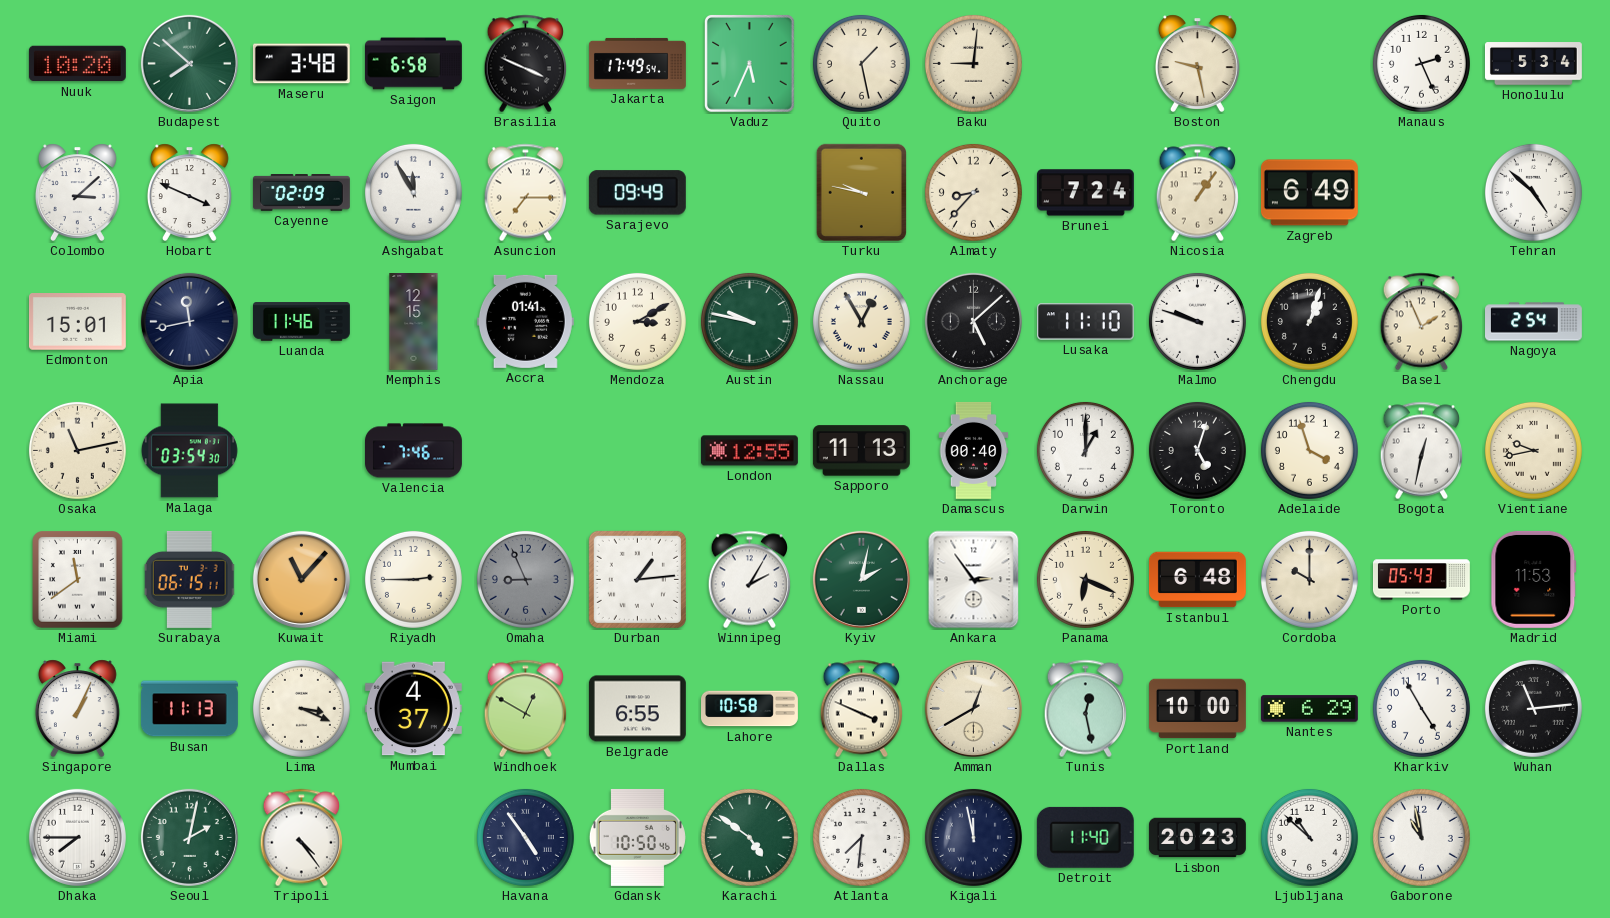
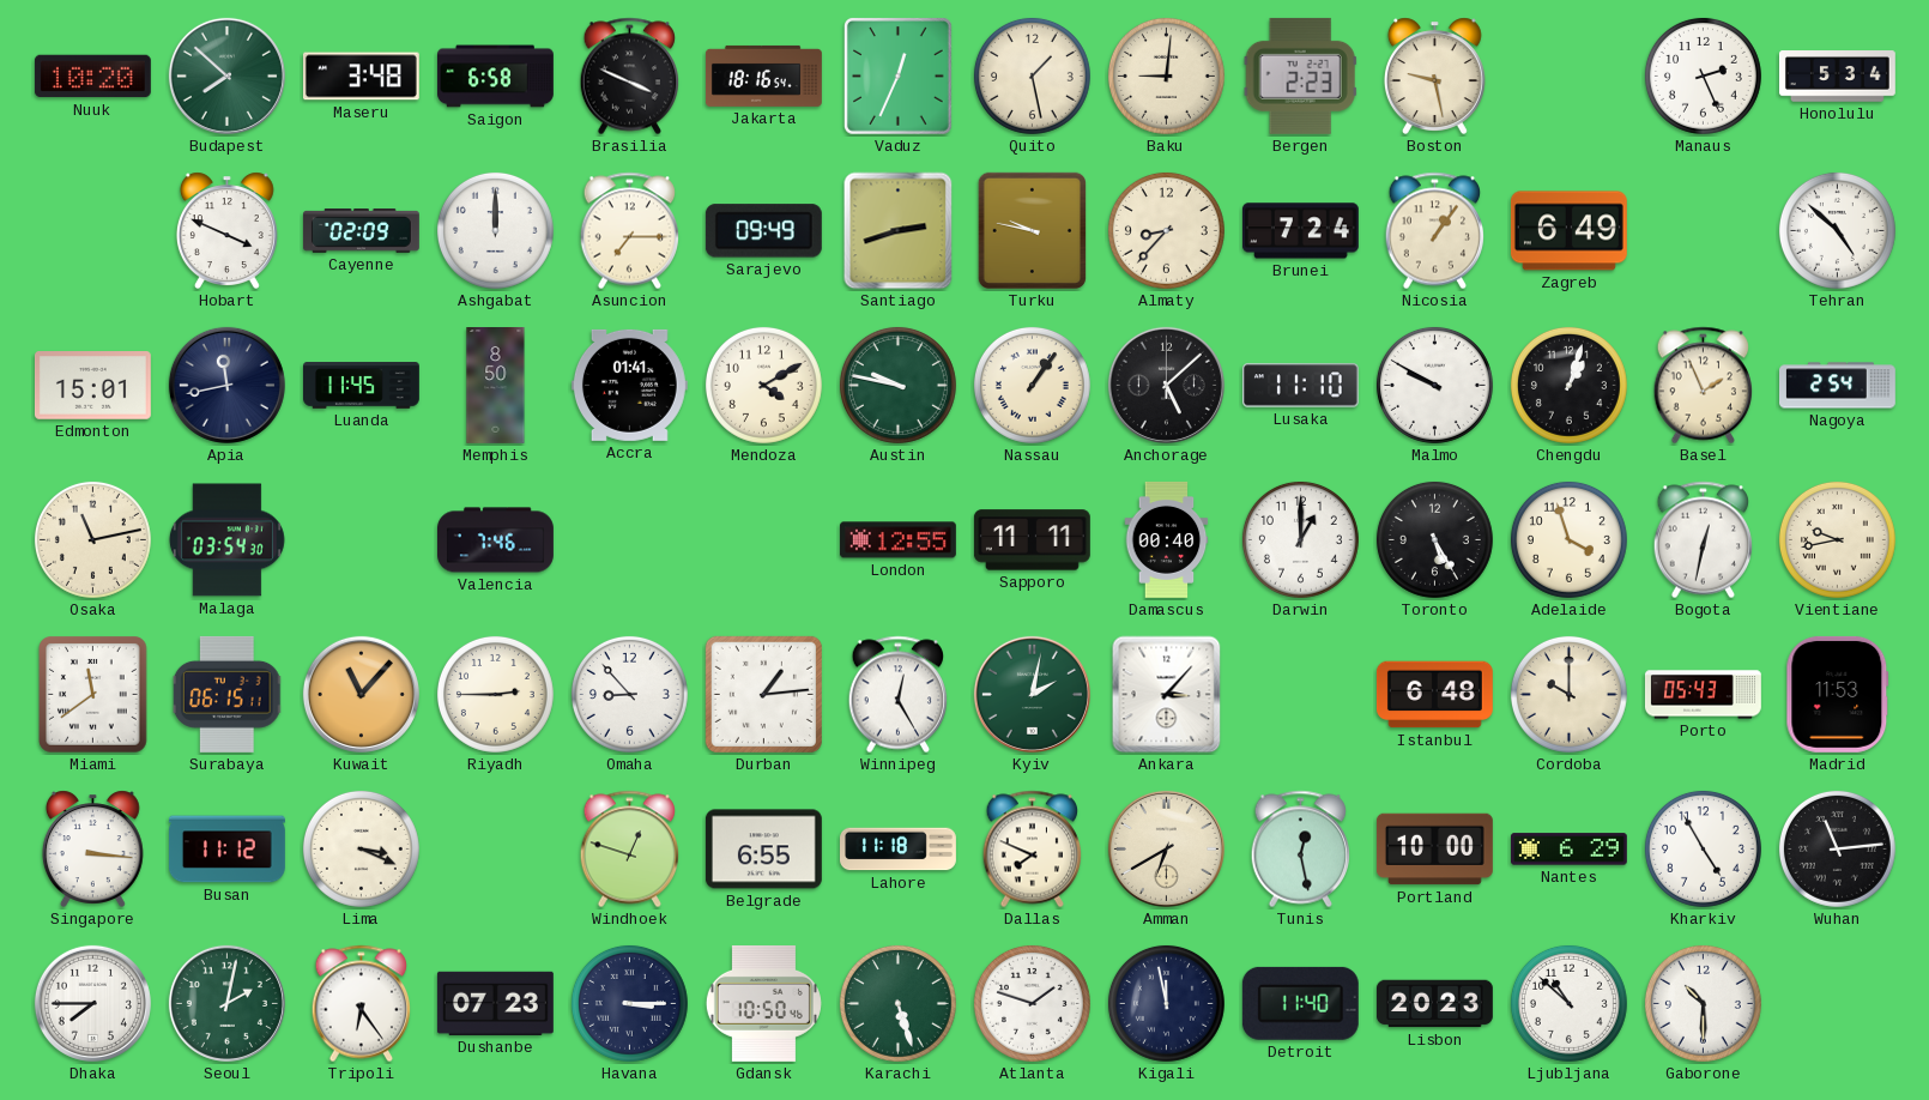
Jakarta: 17:49 -> 18:16
Vaduz: 5:34 -> 12:34
Bergen: none -> 2:23
Colombo: 3:08 -> none
Ashgabat: 11:55 -> 12:00
Santiago: none -> 2:42
Luanda: 11:46 -> 11:45
Memphis: 12:15 -> 8:50
Mendoza: 3:10 -> 4:10
Nassau: 12:55 -> 1:06
Malmo: 9:48 -> 9:50
Sapporo: 11:13 -> 11:11
Toronto: 5:03 -> 5:25
Omaha: 8:56 -> 8:53
Omaha dial: grey -> white
Winnipeg: 2:05 -> 12:25
Ankara: 2:54 -> 3:07
Panama: 6:19 -> none
Singapore: 1:04 -> 3:16
Busan: 11:13 -> 11:12
Mumbai: 4:37 -> none
Windhoek: 12:50 -> 12:48
Lahore: 10:58 -> 11:18
Dallas: 3:49 -> 7:49
Amman: 12:40 -> 6:40
Tripoli: 4:24 -> 6:24
Dushanbe: none -> 07:23
Havana: 4:54 -> 3:15
Karachi: 4:51 -> 5:27
Atlanta: 7:31 -> 1:48
Gaborone: 10:58 -> 10:30
